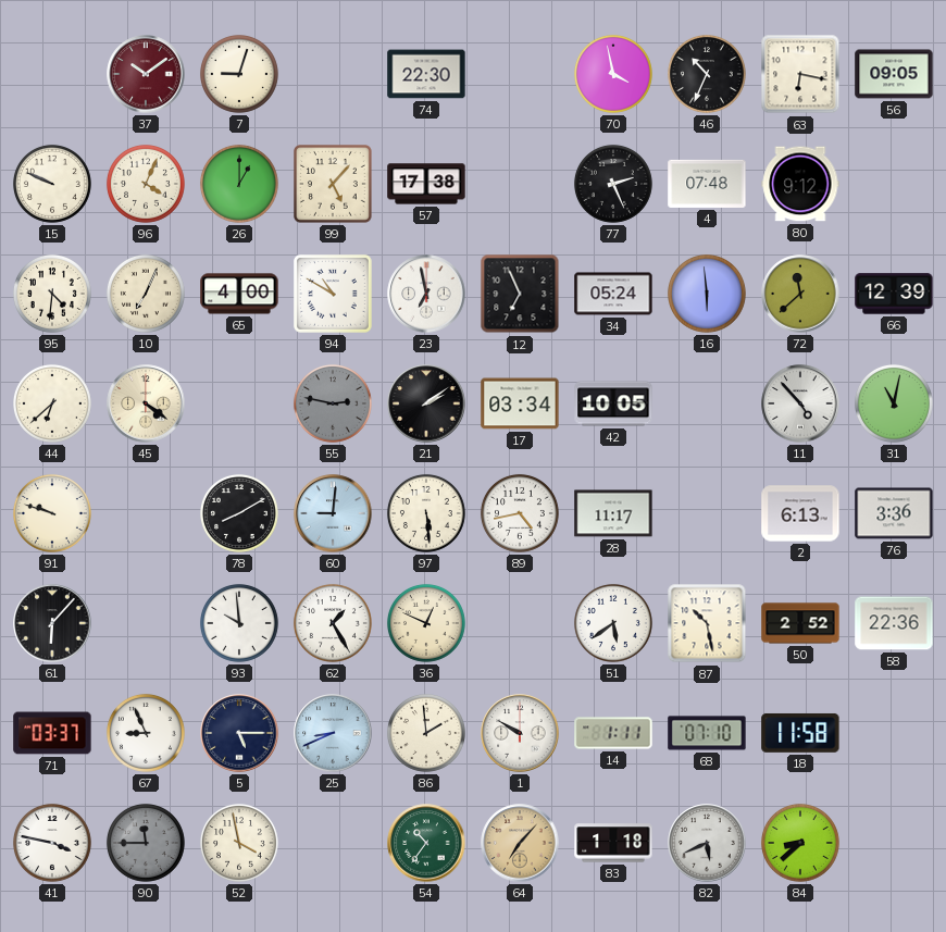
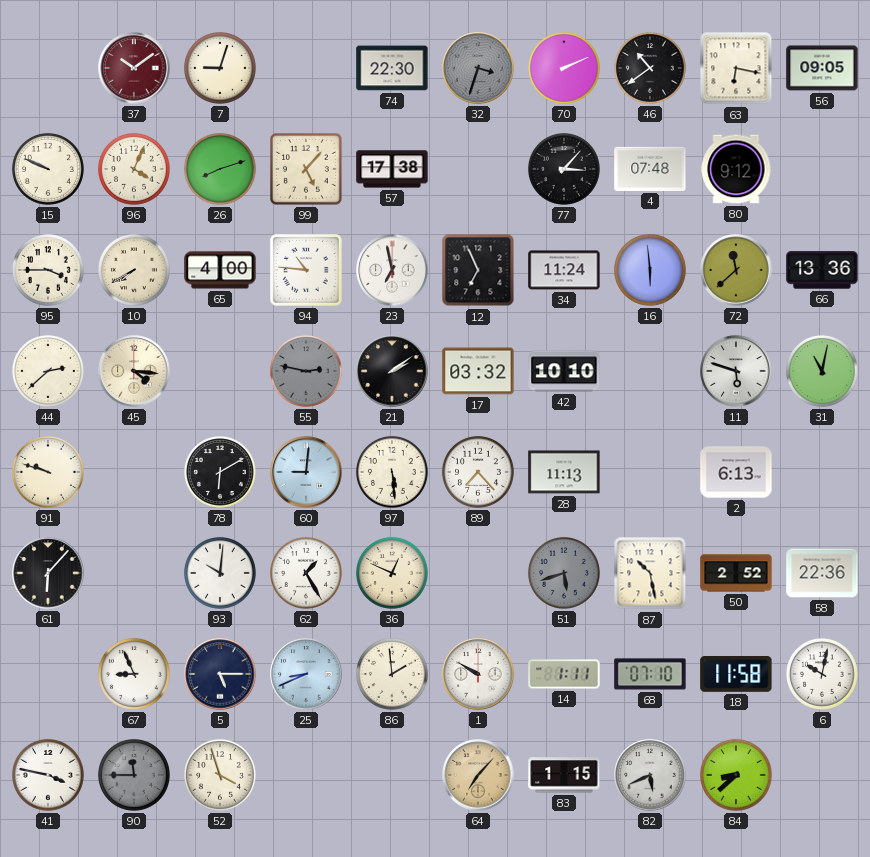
32: none -> 3:33
70: 3:58 -> 2:11
46: 10:34 -> 10:39
26: 1:00 -> 8:12
77: 2:26 -> 3:07
95: 4:31 -> 3:45
10: 7:04 -> 7:40
94: 10:50 -> 10:46
34: 05:24 -> 11:24
66: 12:39 -> 13:36
44: 6:38 -> 2:38
45: 4:21 -> 4:16
17: 03:34 -> 03:32
42: 10:05 -> 10:10
11: 4:53 -> 5:48
78: 8:10 -> 6:10
89: 4:43 -> 7:23
28: 11:17 -> 11:13
76: 3:36 -> none
93: 9:59 -> 10:01
51: 5:39 -> 5:42
51 dial: white -> grey
71: 03:37 -> none
6: none -> 10:02
52: 3:58 -> 3:57
54: 10:36 -> none
83: 1:18 -> 1:15
